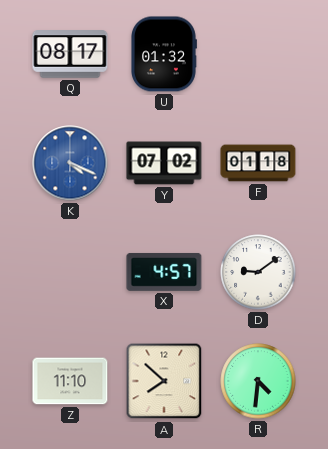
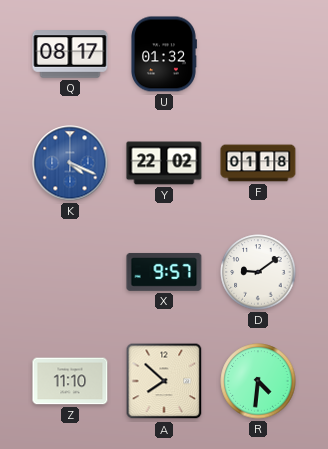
Y: 07:02 -> 22:02
X: 4:57 -> 9:57
